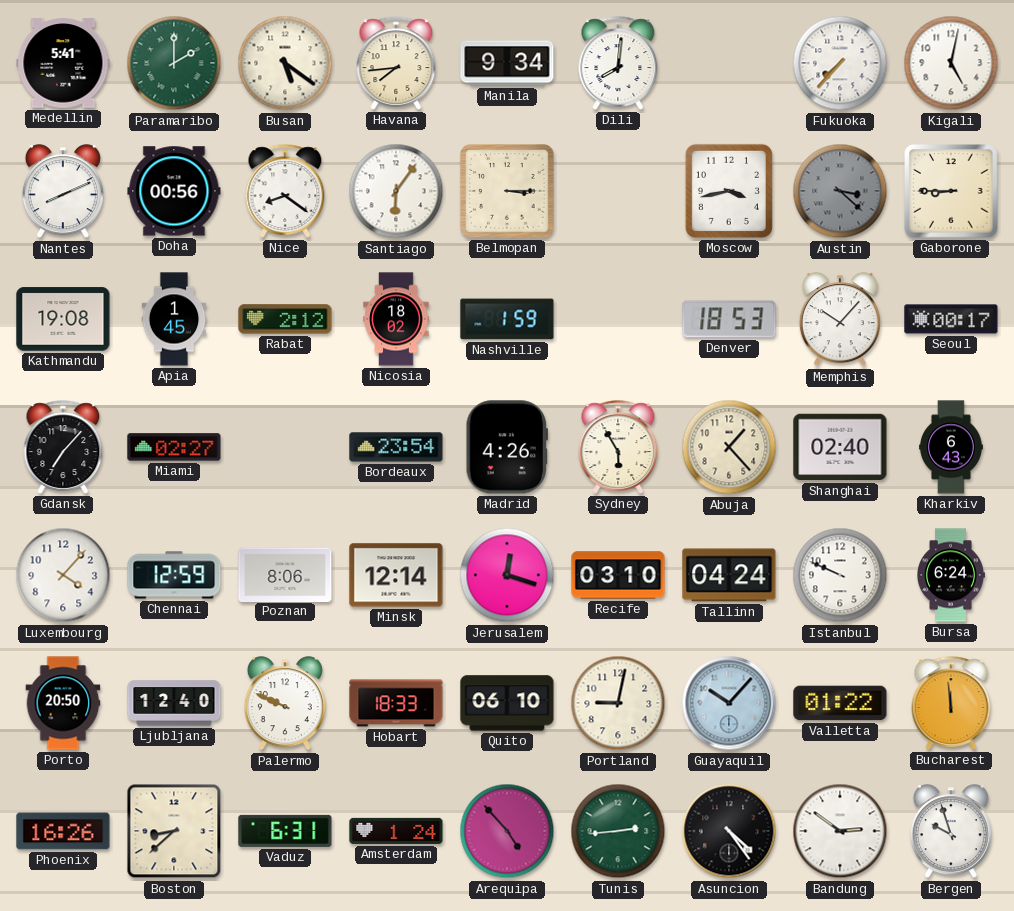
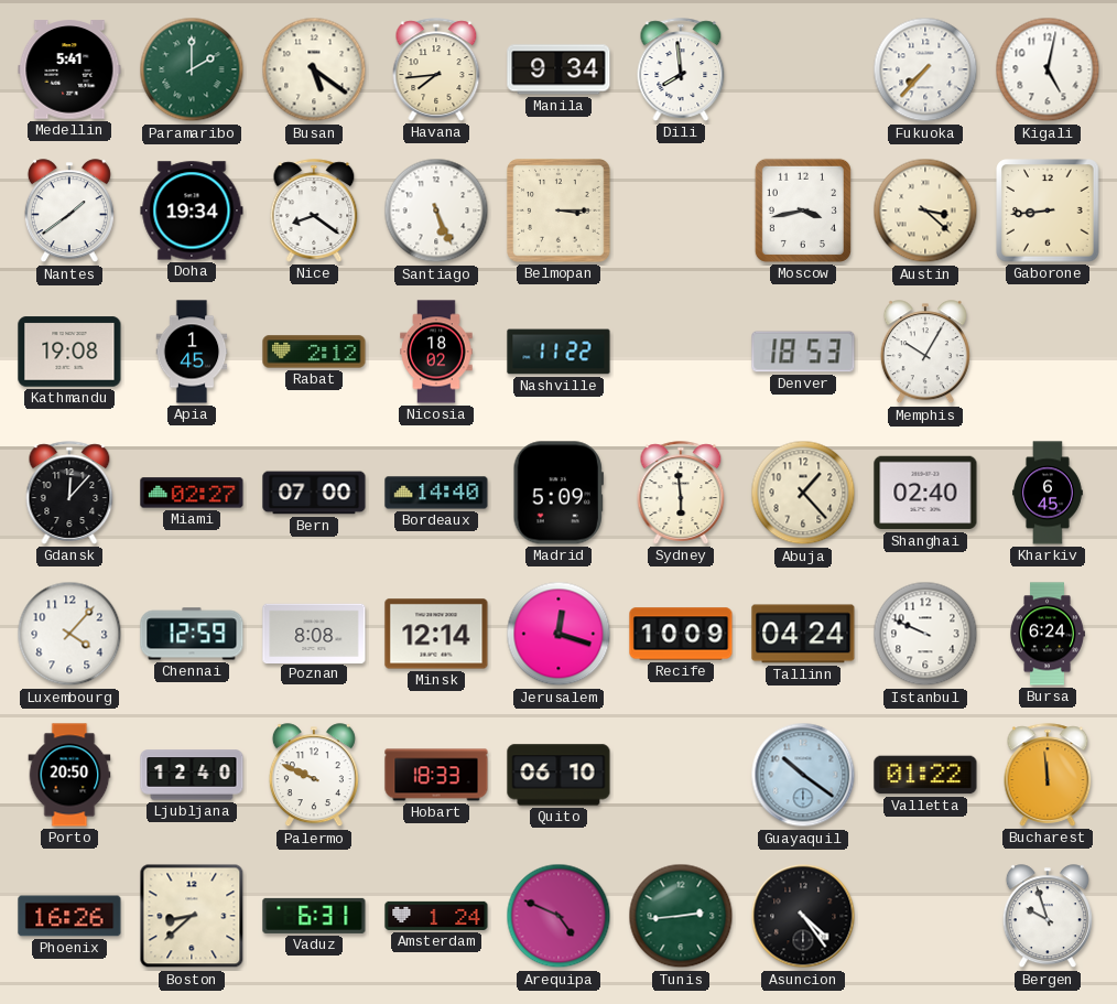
Dili: 8:01 -> 7:59
Nantes: 8:11 -> 1:39
Doha: 00:56 -> 19:34
Santiago: 6:06 -> 5:26
Austin dial: grey -> cream
Gaborone: 8:45 -> 8:44
Nashville: 1:59 -> 11:22
Memphis: 10:07 -> 10:05
Seoul: 00:17 -> none
Gdansk: 7:07 -> 12:07
Bern: none -> 07:00
Bordeaux: 23:54 -> 14:40
Madrid: 4:26 -> 5:09
Sydney: 5:55 -> 5:59
Kharkiv: 6:43 -> 6:45
Poznan: 8:06 -> 8:08
Recife: 03:10 -> 10:09
Portland: 9:02 -> none
Guayaquil: 10:07 -> 10:21
Arequipa: 4:53 -> 4:49
Bandung: 2:51 -> none
